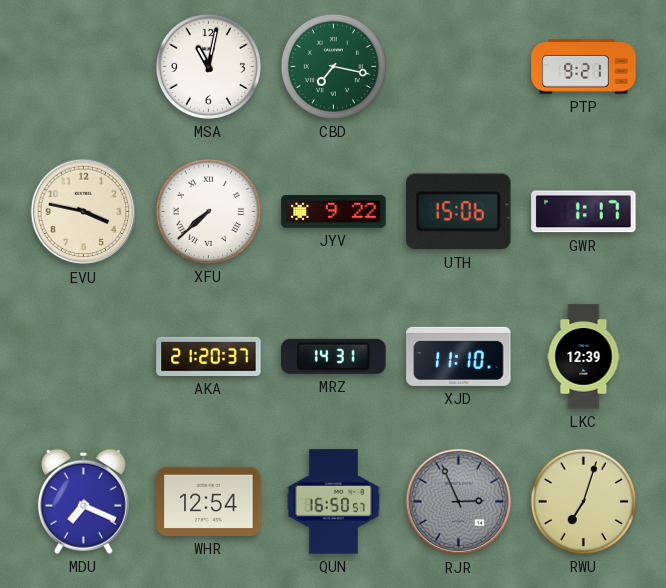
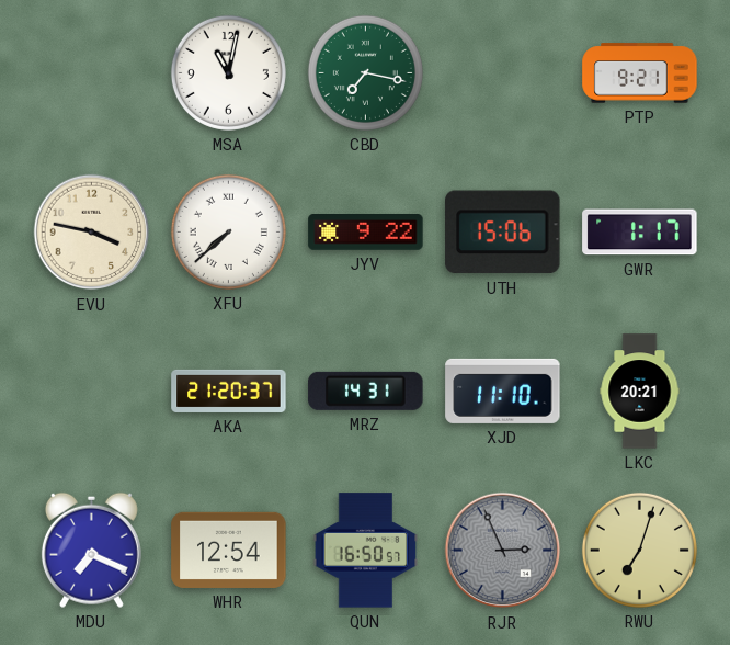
LKC: 12:39 -> 20:21
